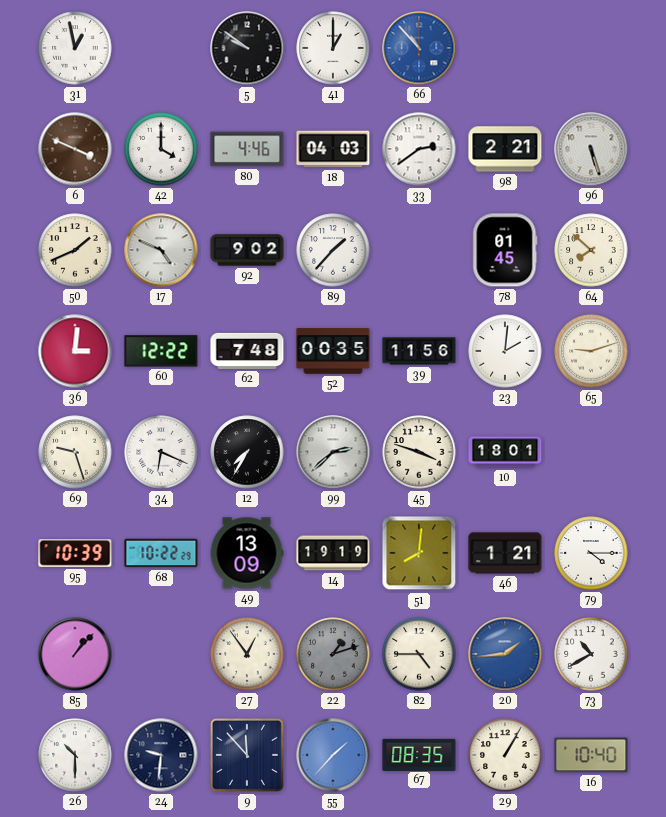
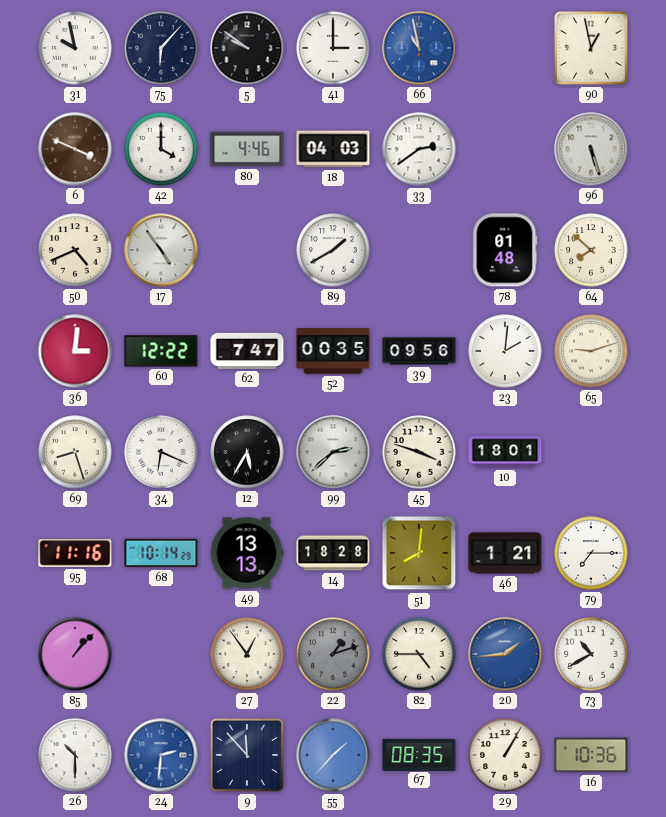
31: 12:58 -> 9:58
75: none -> 6:07
41: 1:00 -> 3:00
66: 10:53 -> 10:58
90: none -> 12:58
98: 2:21 -> none
50: 1:41 -> 4:41
17: 4:49 -> 4:54
92: 9:02 -> none
89: 1:37 -> 1:40
78: 01:45 -> 01:48
62: 7:48 -> 7:47
39: 11:56 -> 09:56
69: 9:27 -> 8:27
12: 7:35 -> 5:35
95: 10:39 -> 11:16
68: 10:22 -> 10:14
49: 13:09 -> 13:13
14: 19:19 -> 18:28
79: 4:15 -> 7:15
24: 9:31 -> 2:31
24 dial: navy -> blue
16: 10:40 -> 10:36
